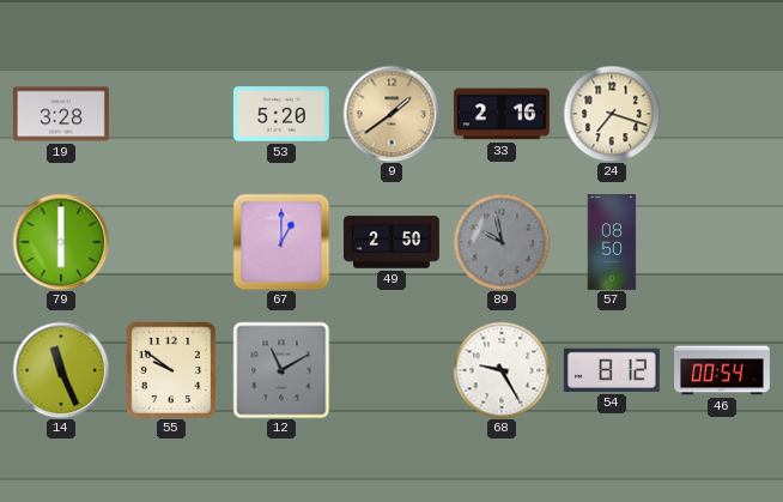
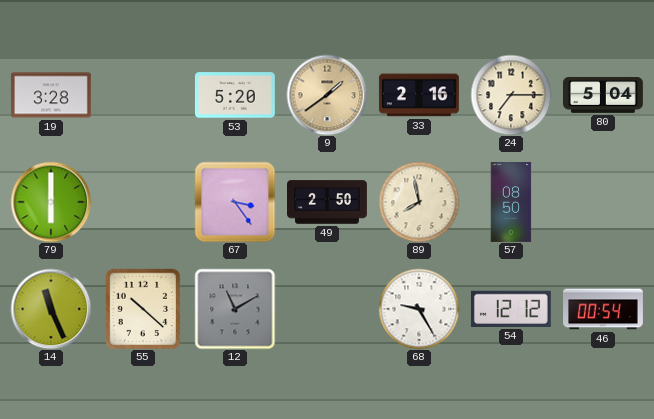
24: 7:18 -> 7:15
80: none -> 5:04
67: 1:00 -> 3:24
89: 9:58 -> 7:58
89 dial: grey -> cream
55: 9:51 -> 10:22
54: 8:12 -> 12:12
